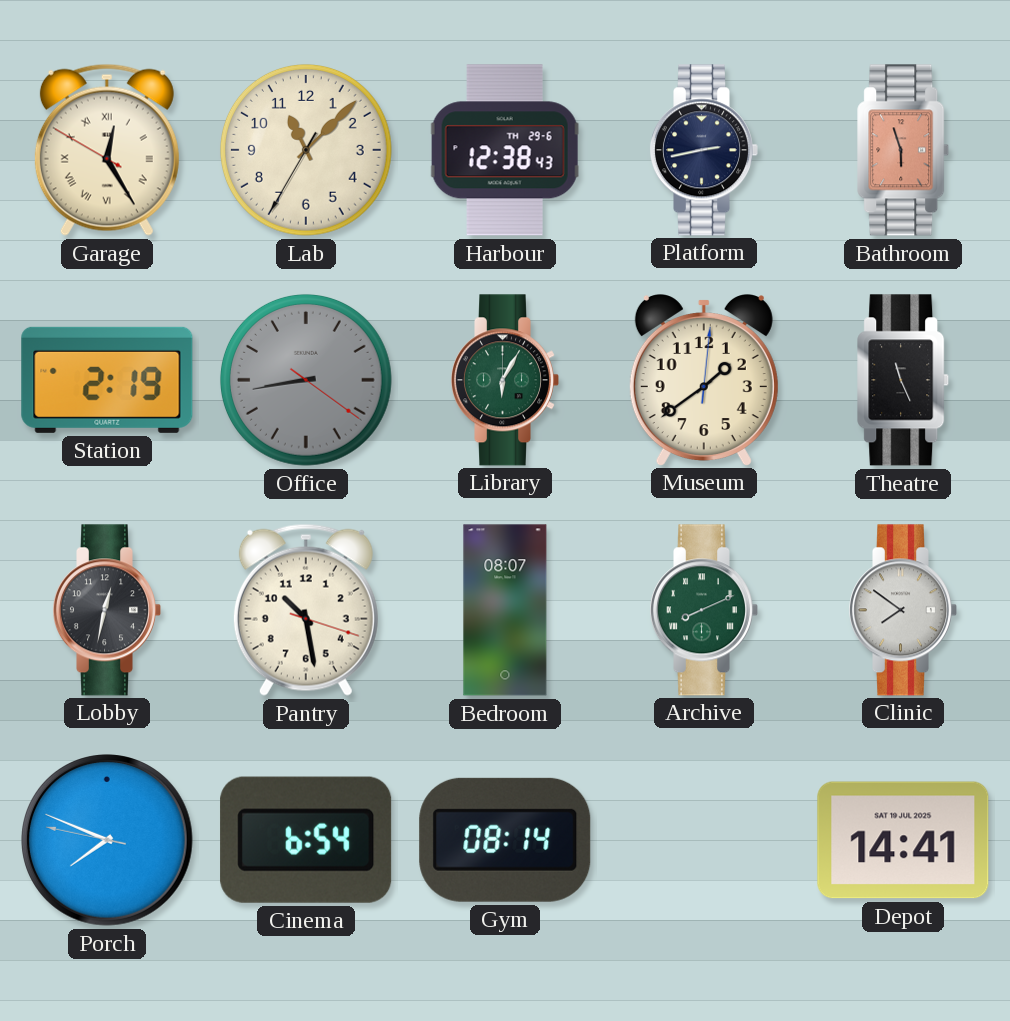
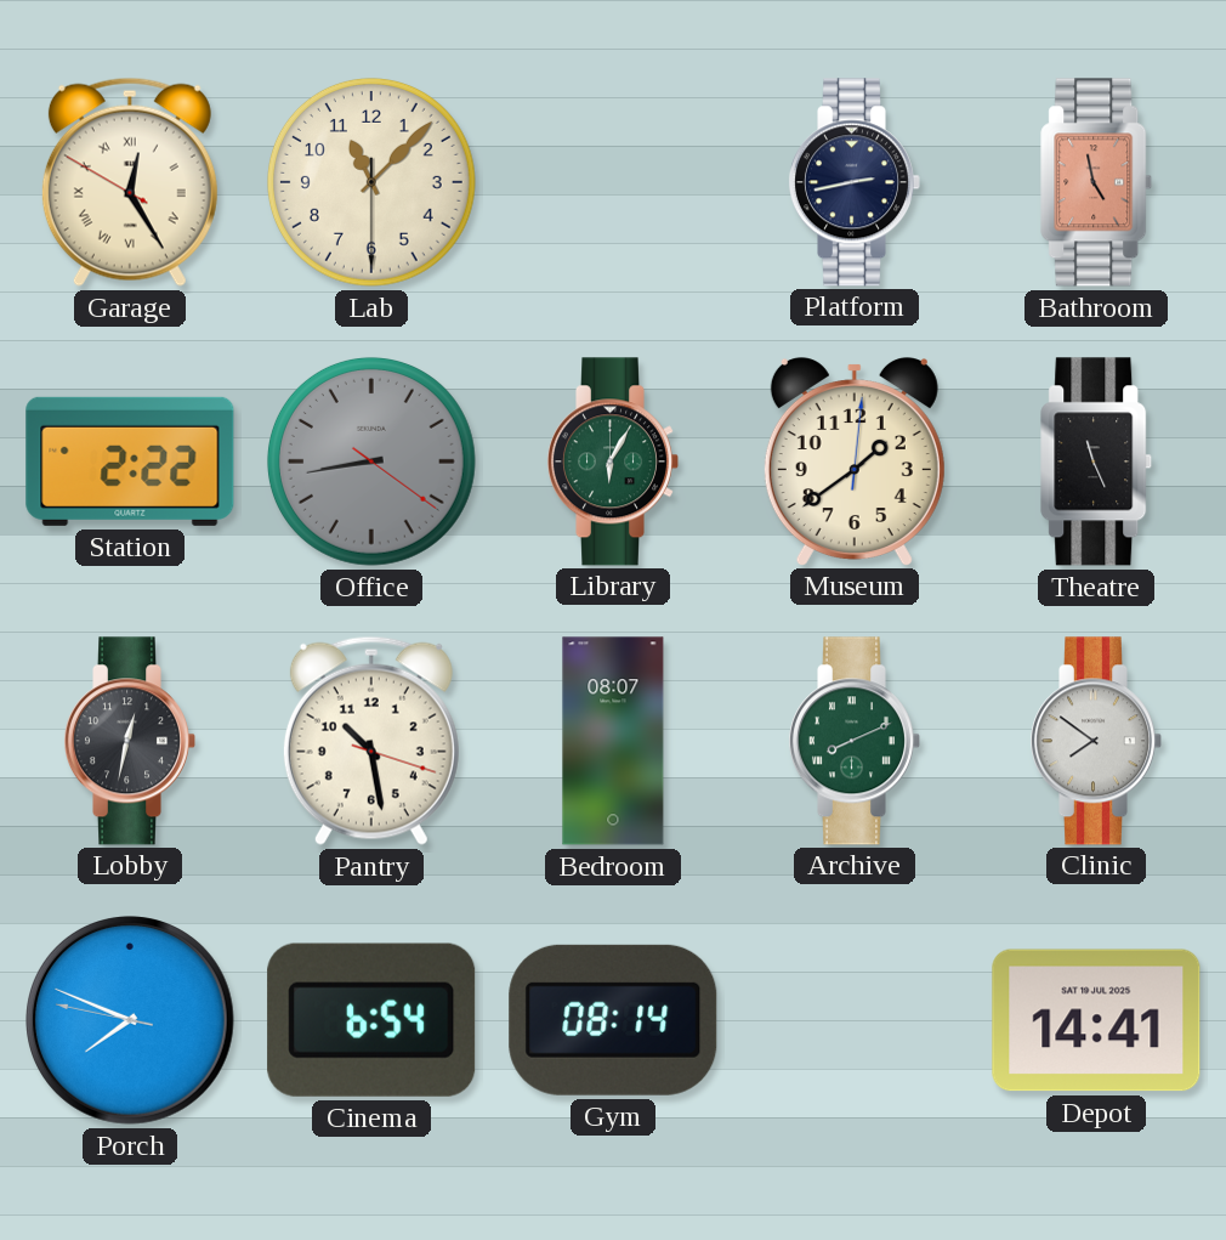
Lab: 11:07:35 -> 11:07:30
Harbour: 12:38 -> none
Bathroom: 5:57 -> 4:58
Station: 2:19 -> 2:22
